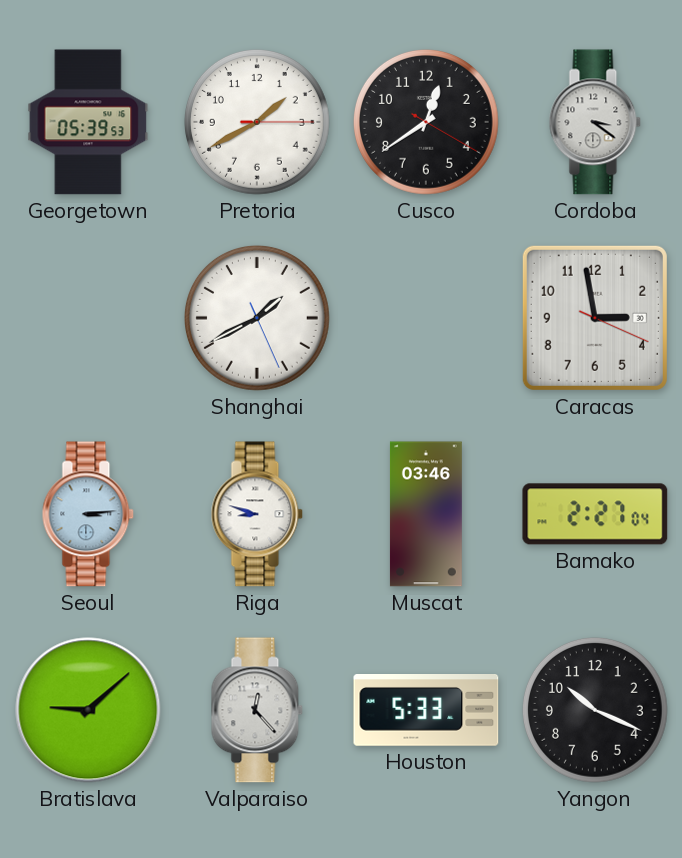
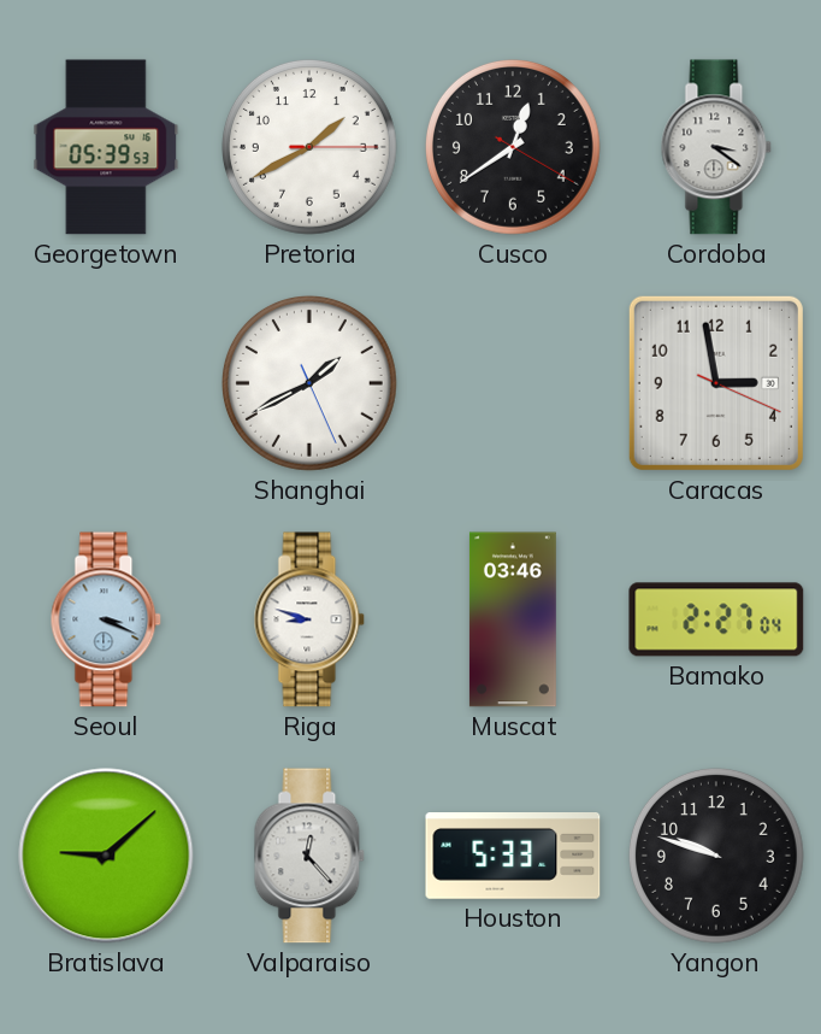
Seoul: 3:14 -> 3:19
Yangon: 10:19 -> 9:48
